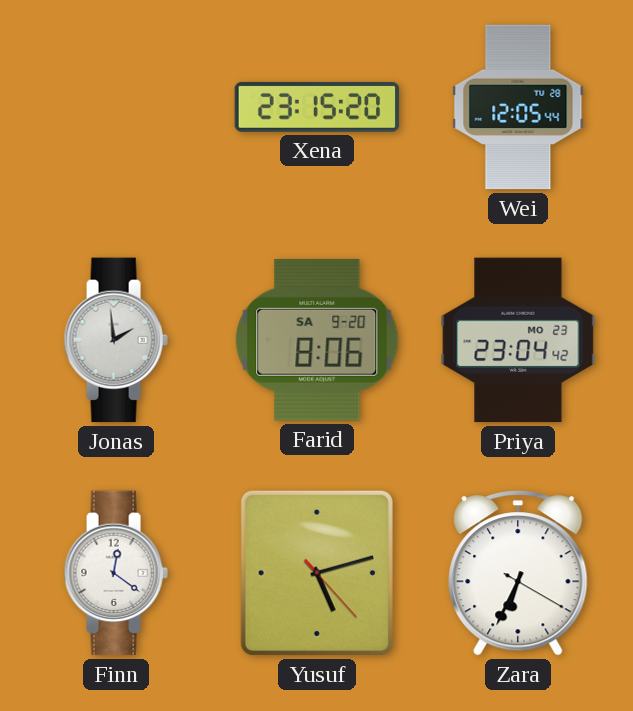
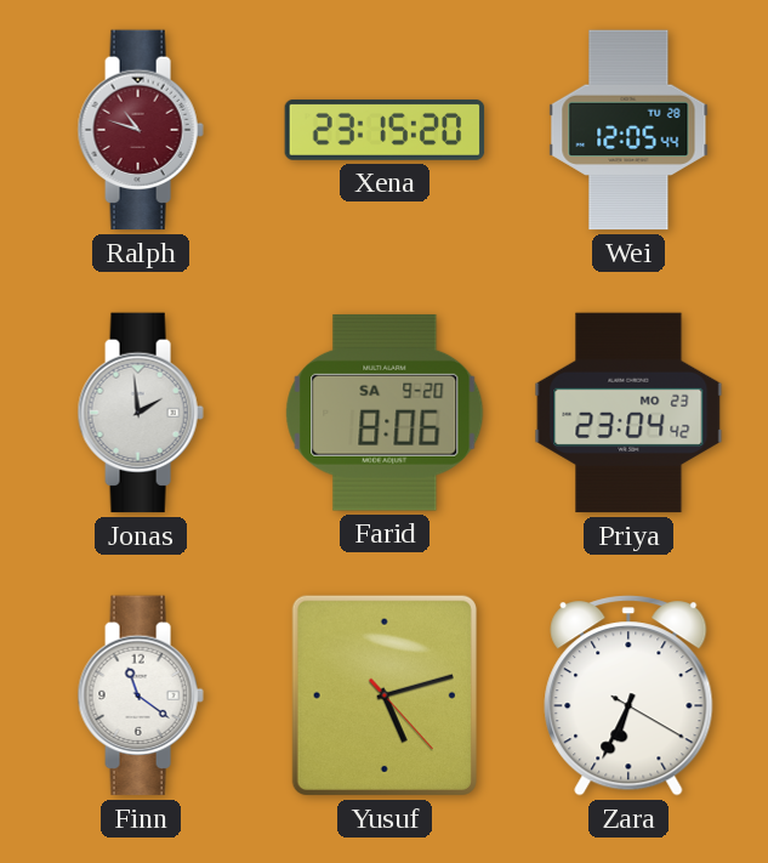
Ralph: none -> 10:48
Finn: 12:21 -> 11:21
